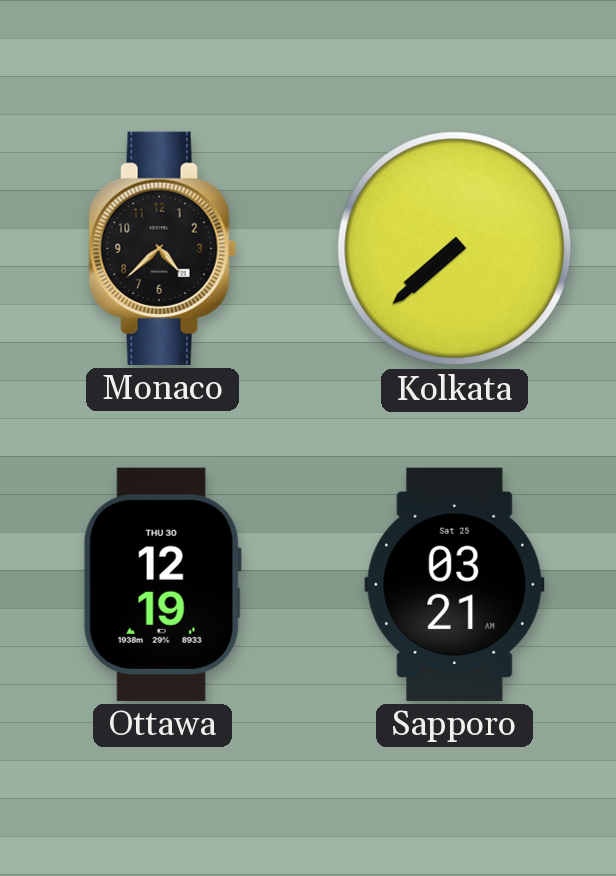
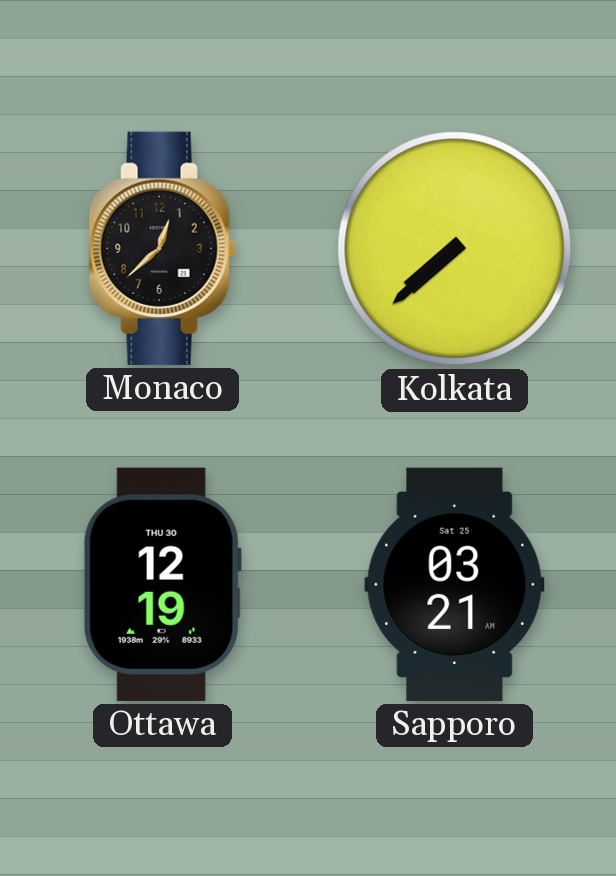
Monaco: 4:38 -> 12:38
